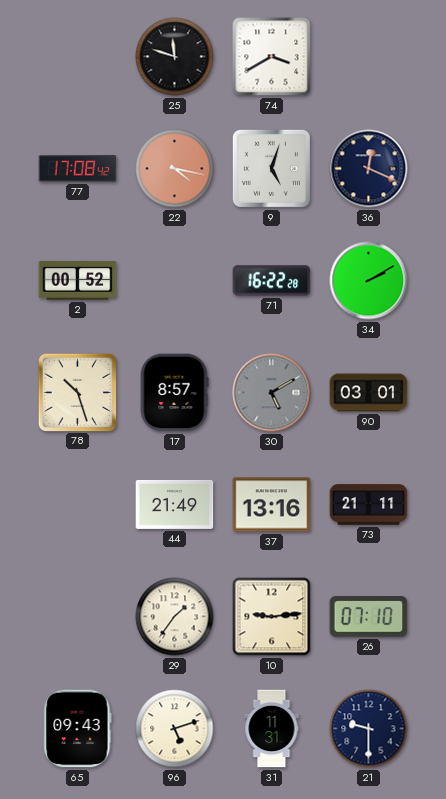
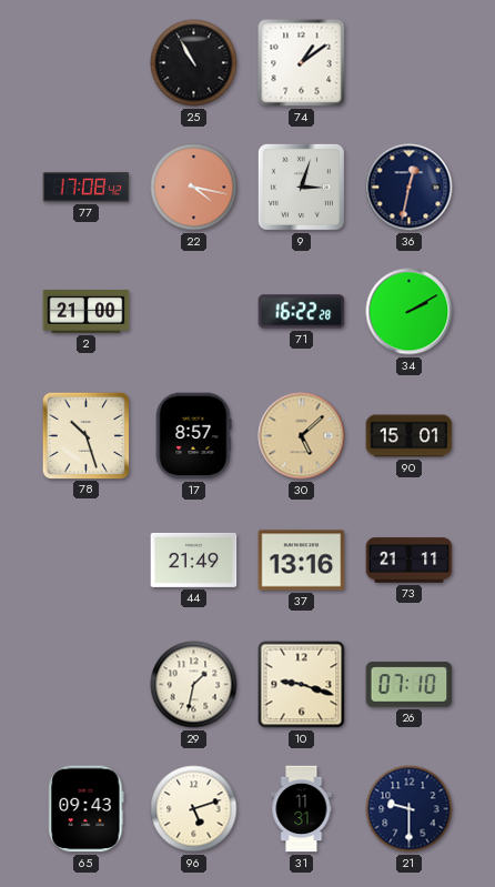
25: 11:48 -> 10:55
74: 3:40 -> 1:09
9: 5:03 -> 3:03
36: 12:19 -> 12:32
2: 00:52 -> 21:00
30: 5:10 -> 5:08
30 dial: grey -> champagne
90: 03:01 -> 15:01
29: 1:36 -> 1:32
10: 9:14 -> 9:18
